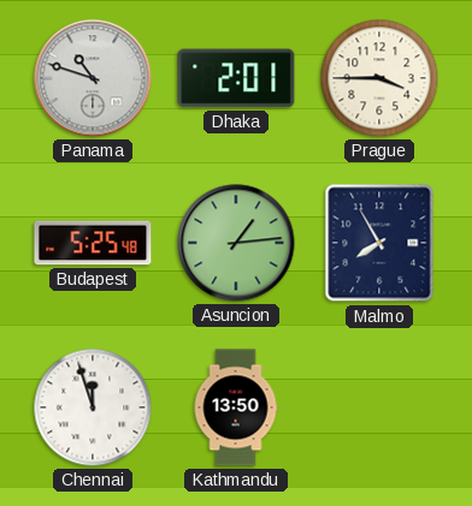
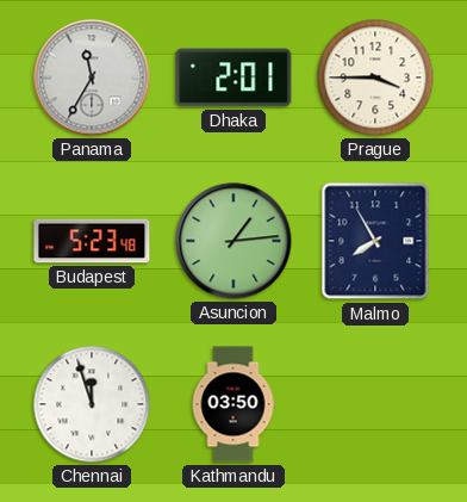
Panama: 10:48 -> 11:35
Budapest: 5:25 -> 5:23
Kathmandu: 13:50 -> 03:50
